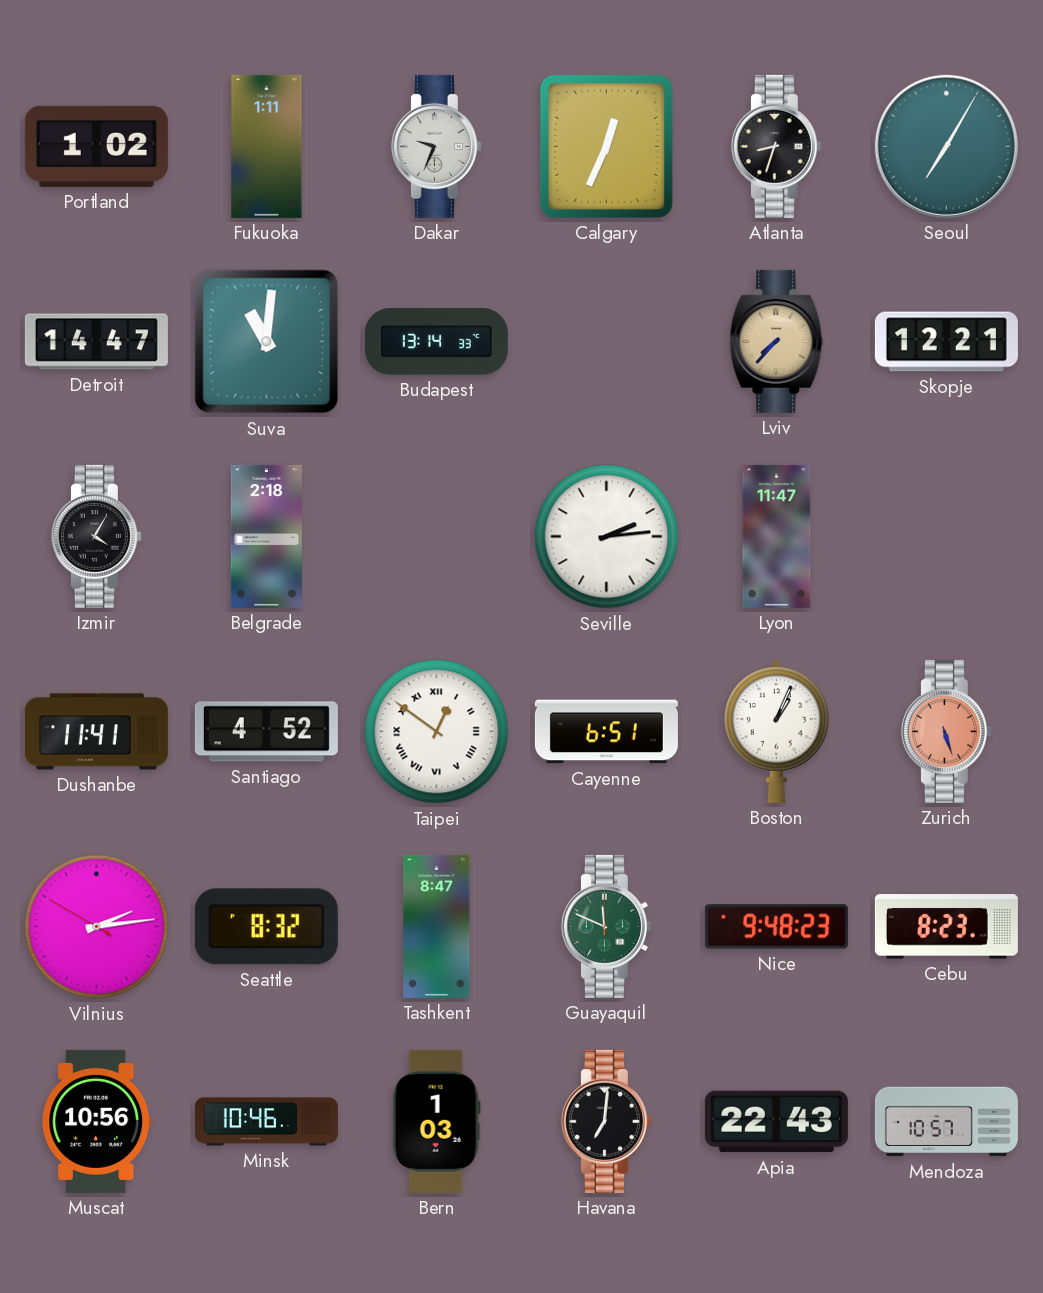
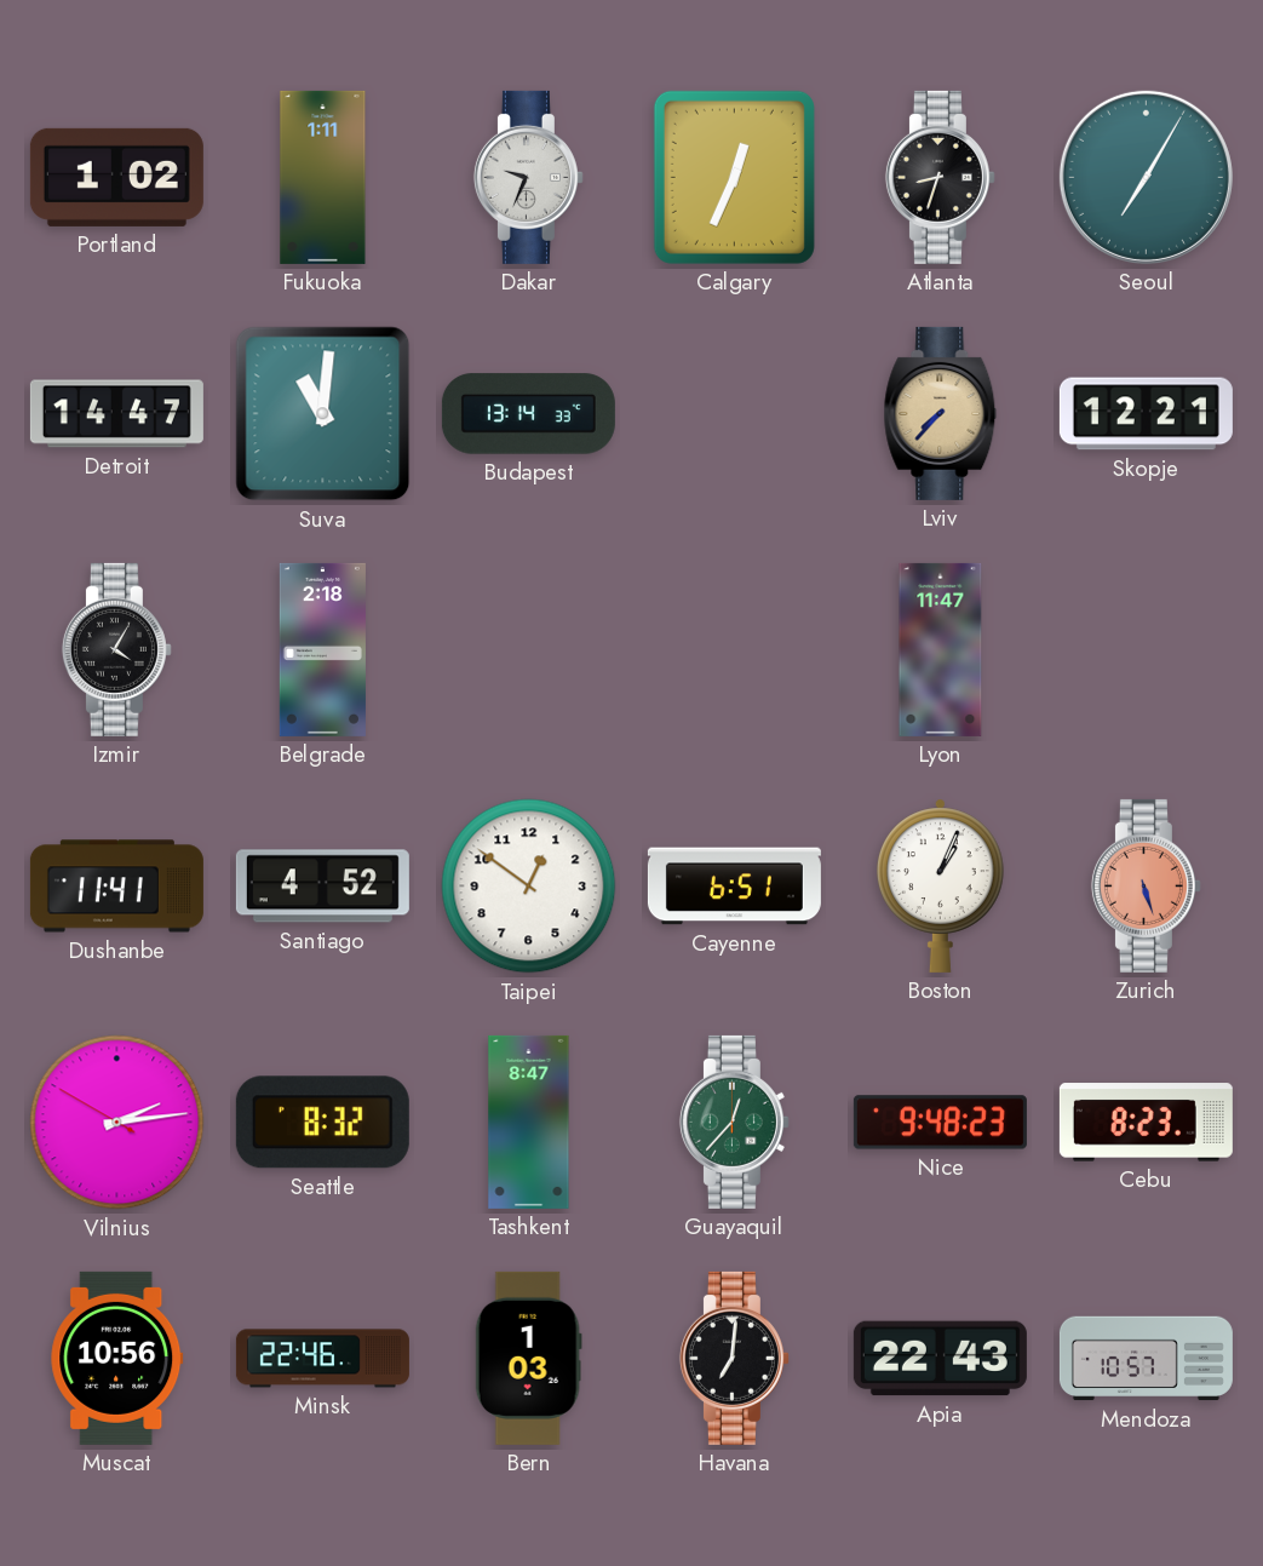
Seville: 2:14 -> none
Taipei numerals: Roman -> Arabic
Guayaquil: 11:49 -> 12:37
Minsk: 10:46 -> 22:46
